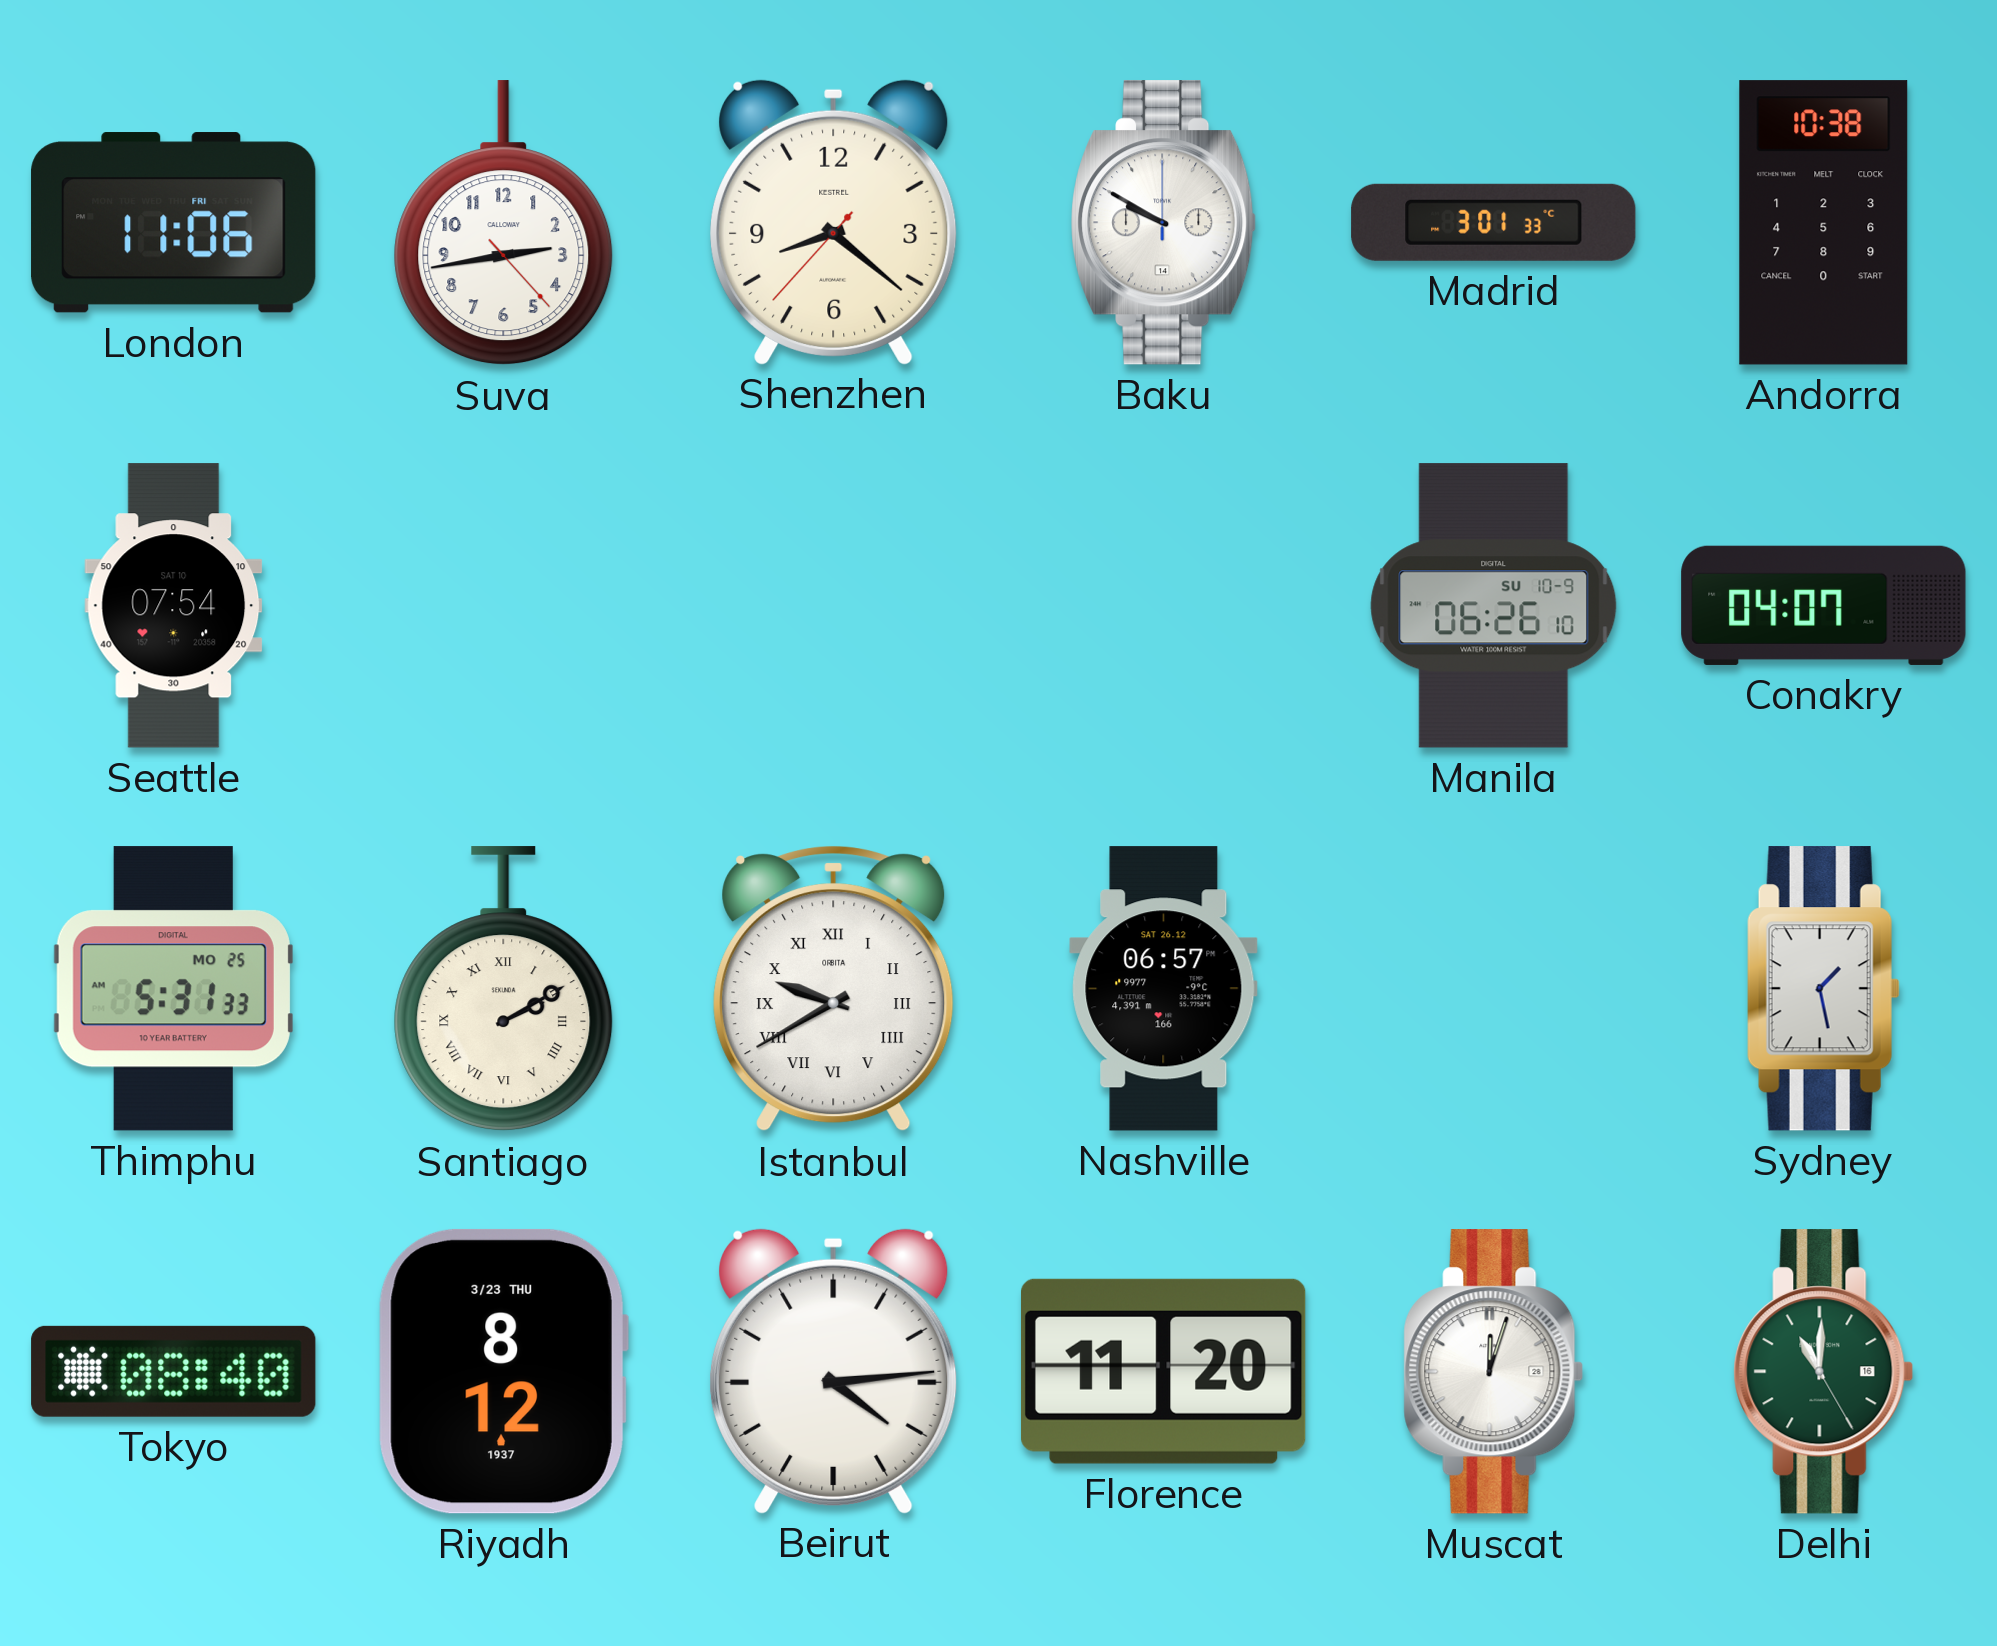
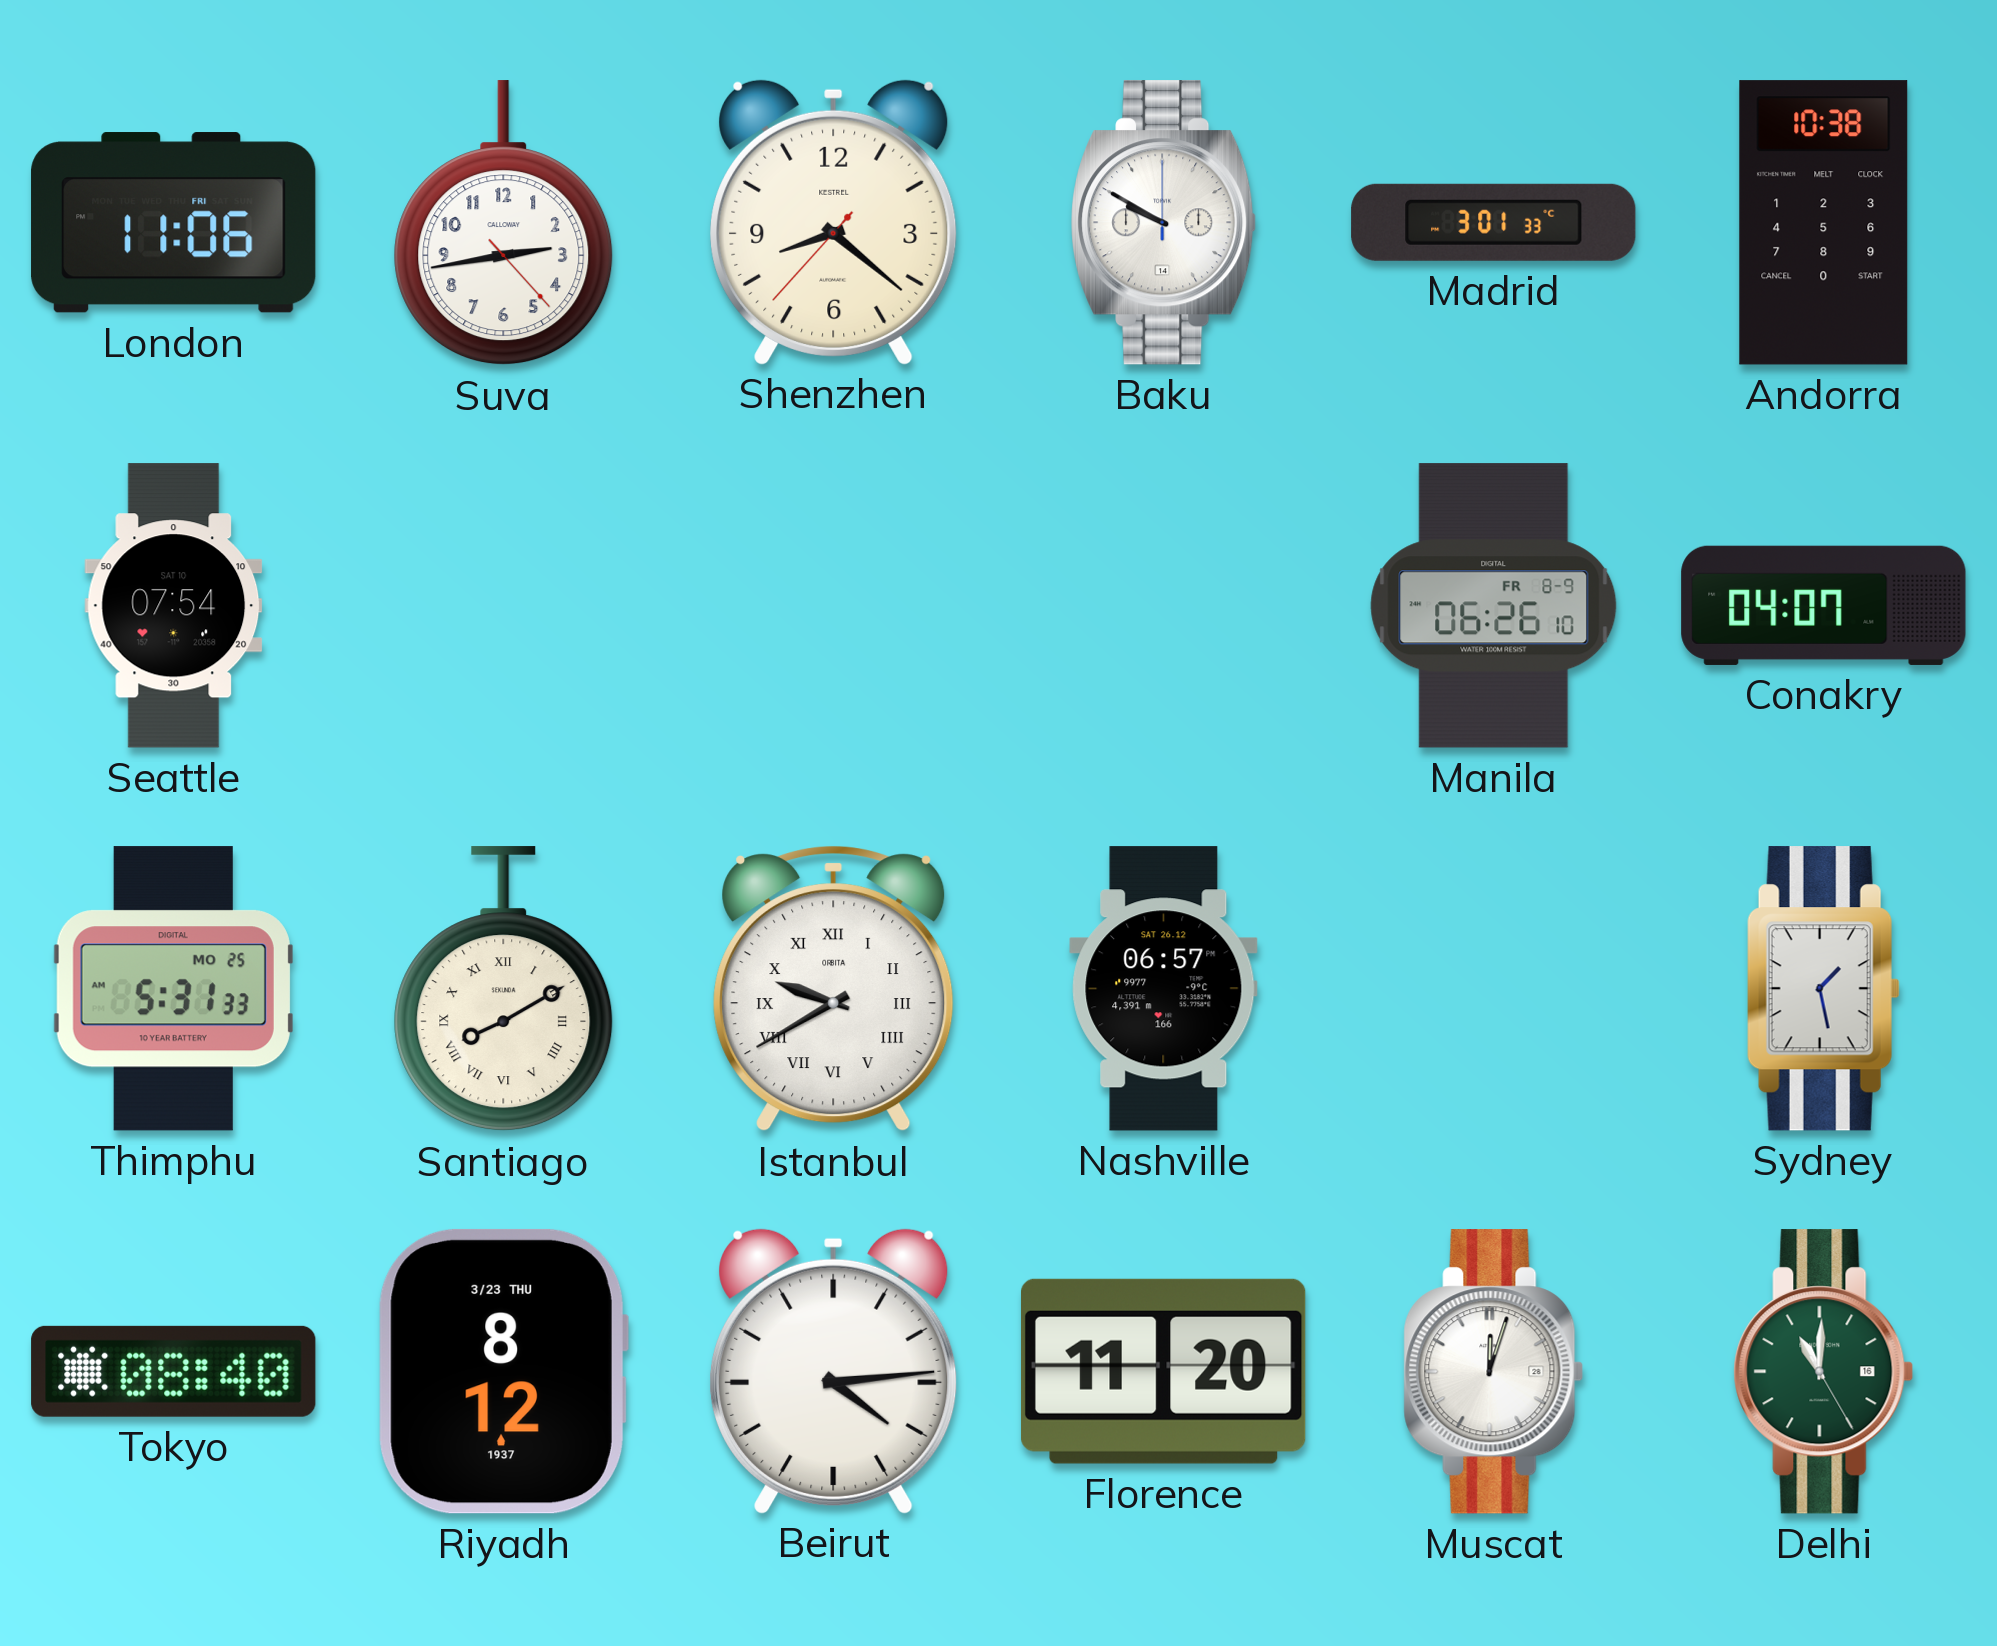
Manila date: SU 10-9 -> FR 8-9
Santiago: 2:10 -> 8:10
